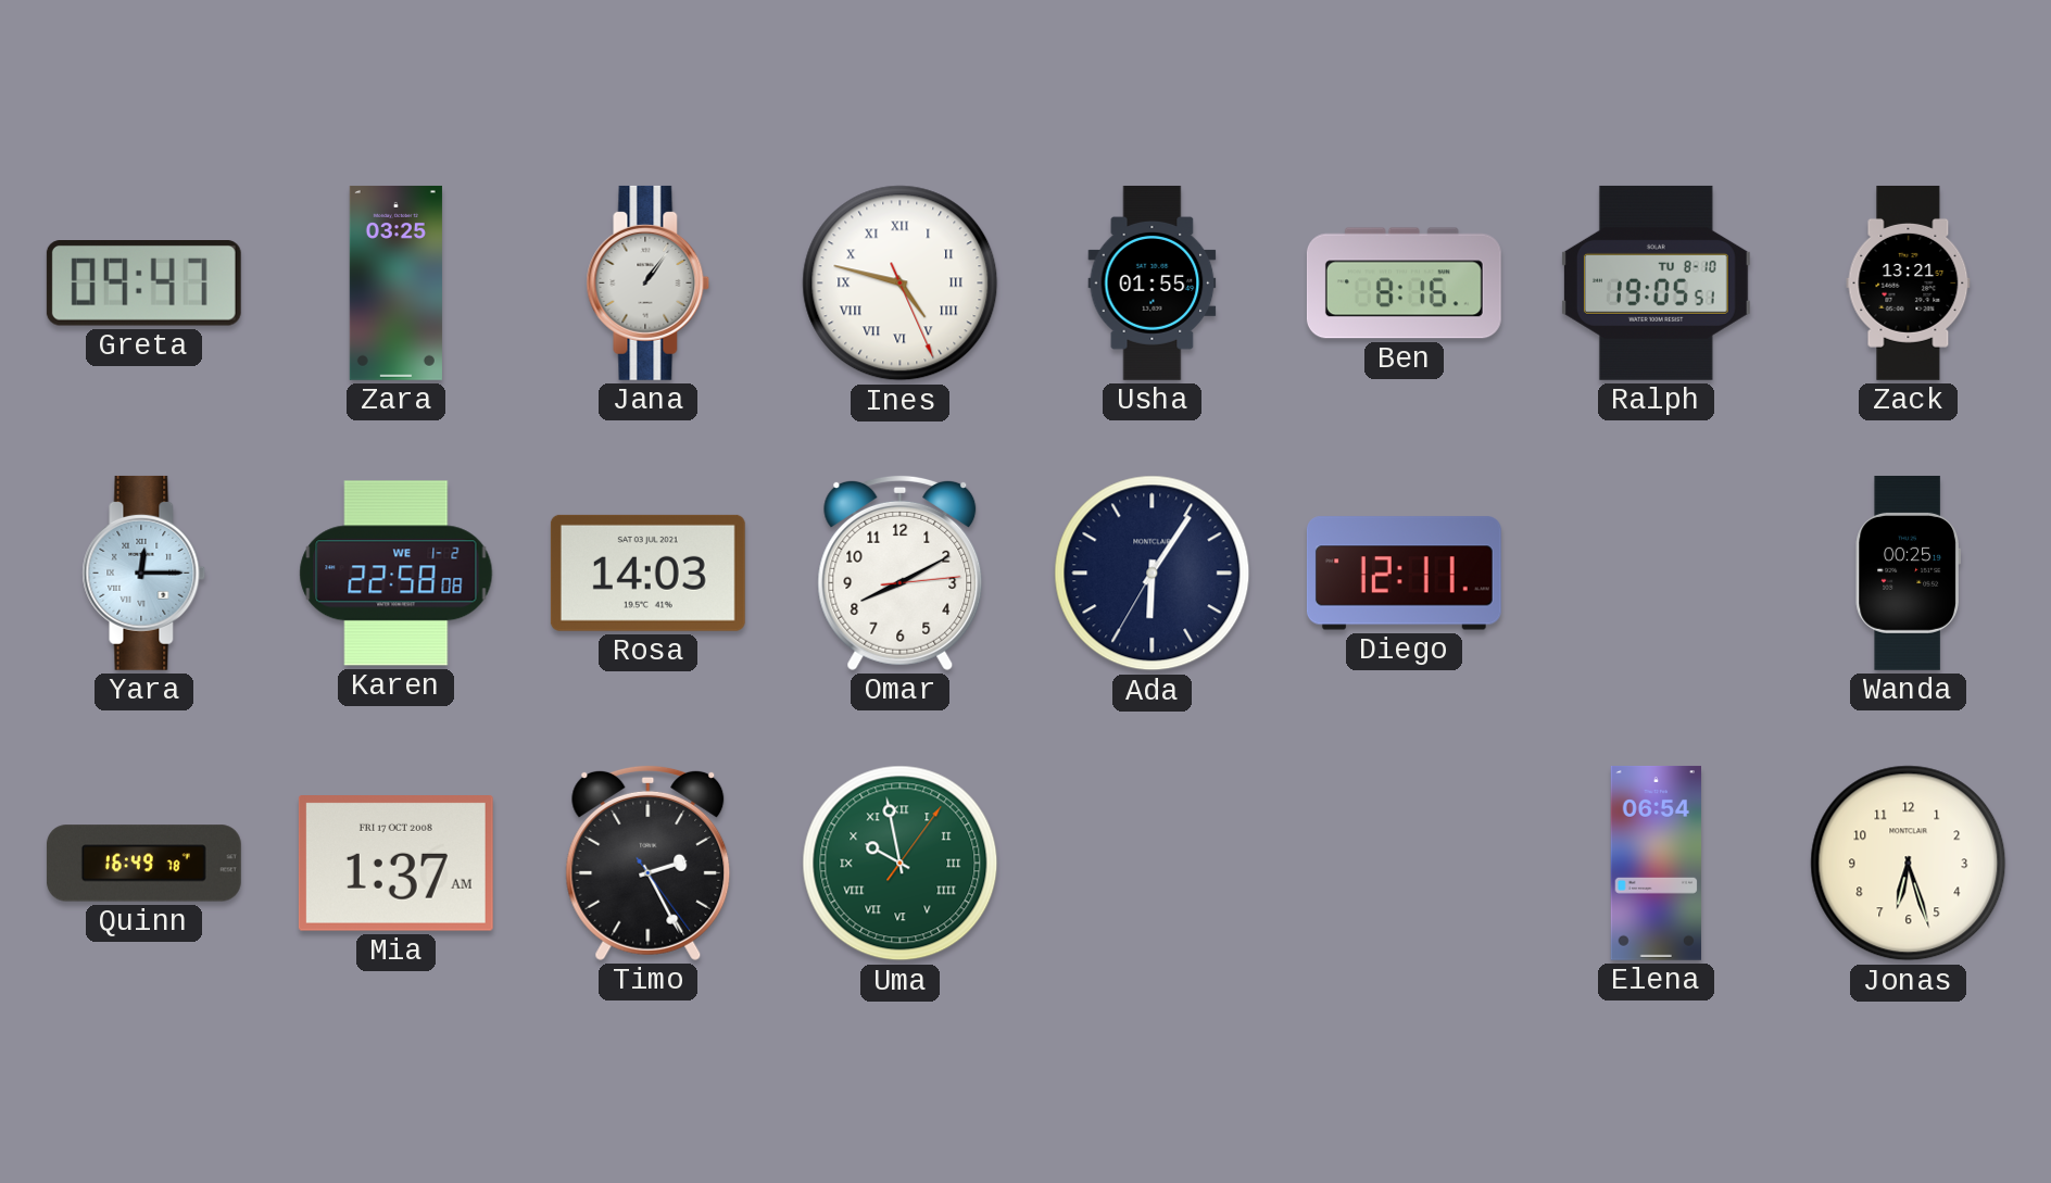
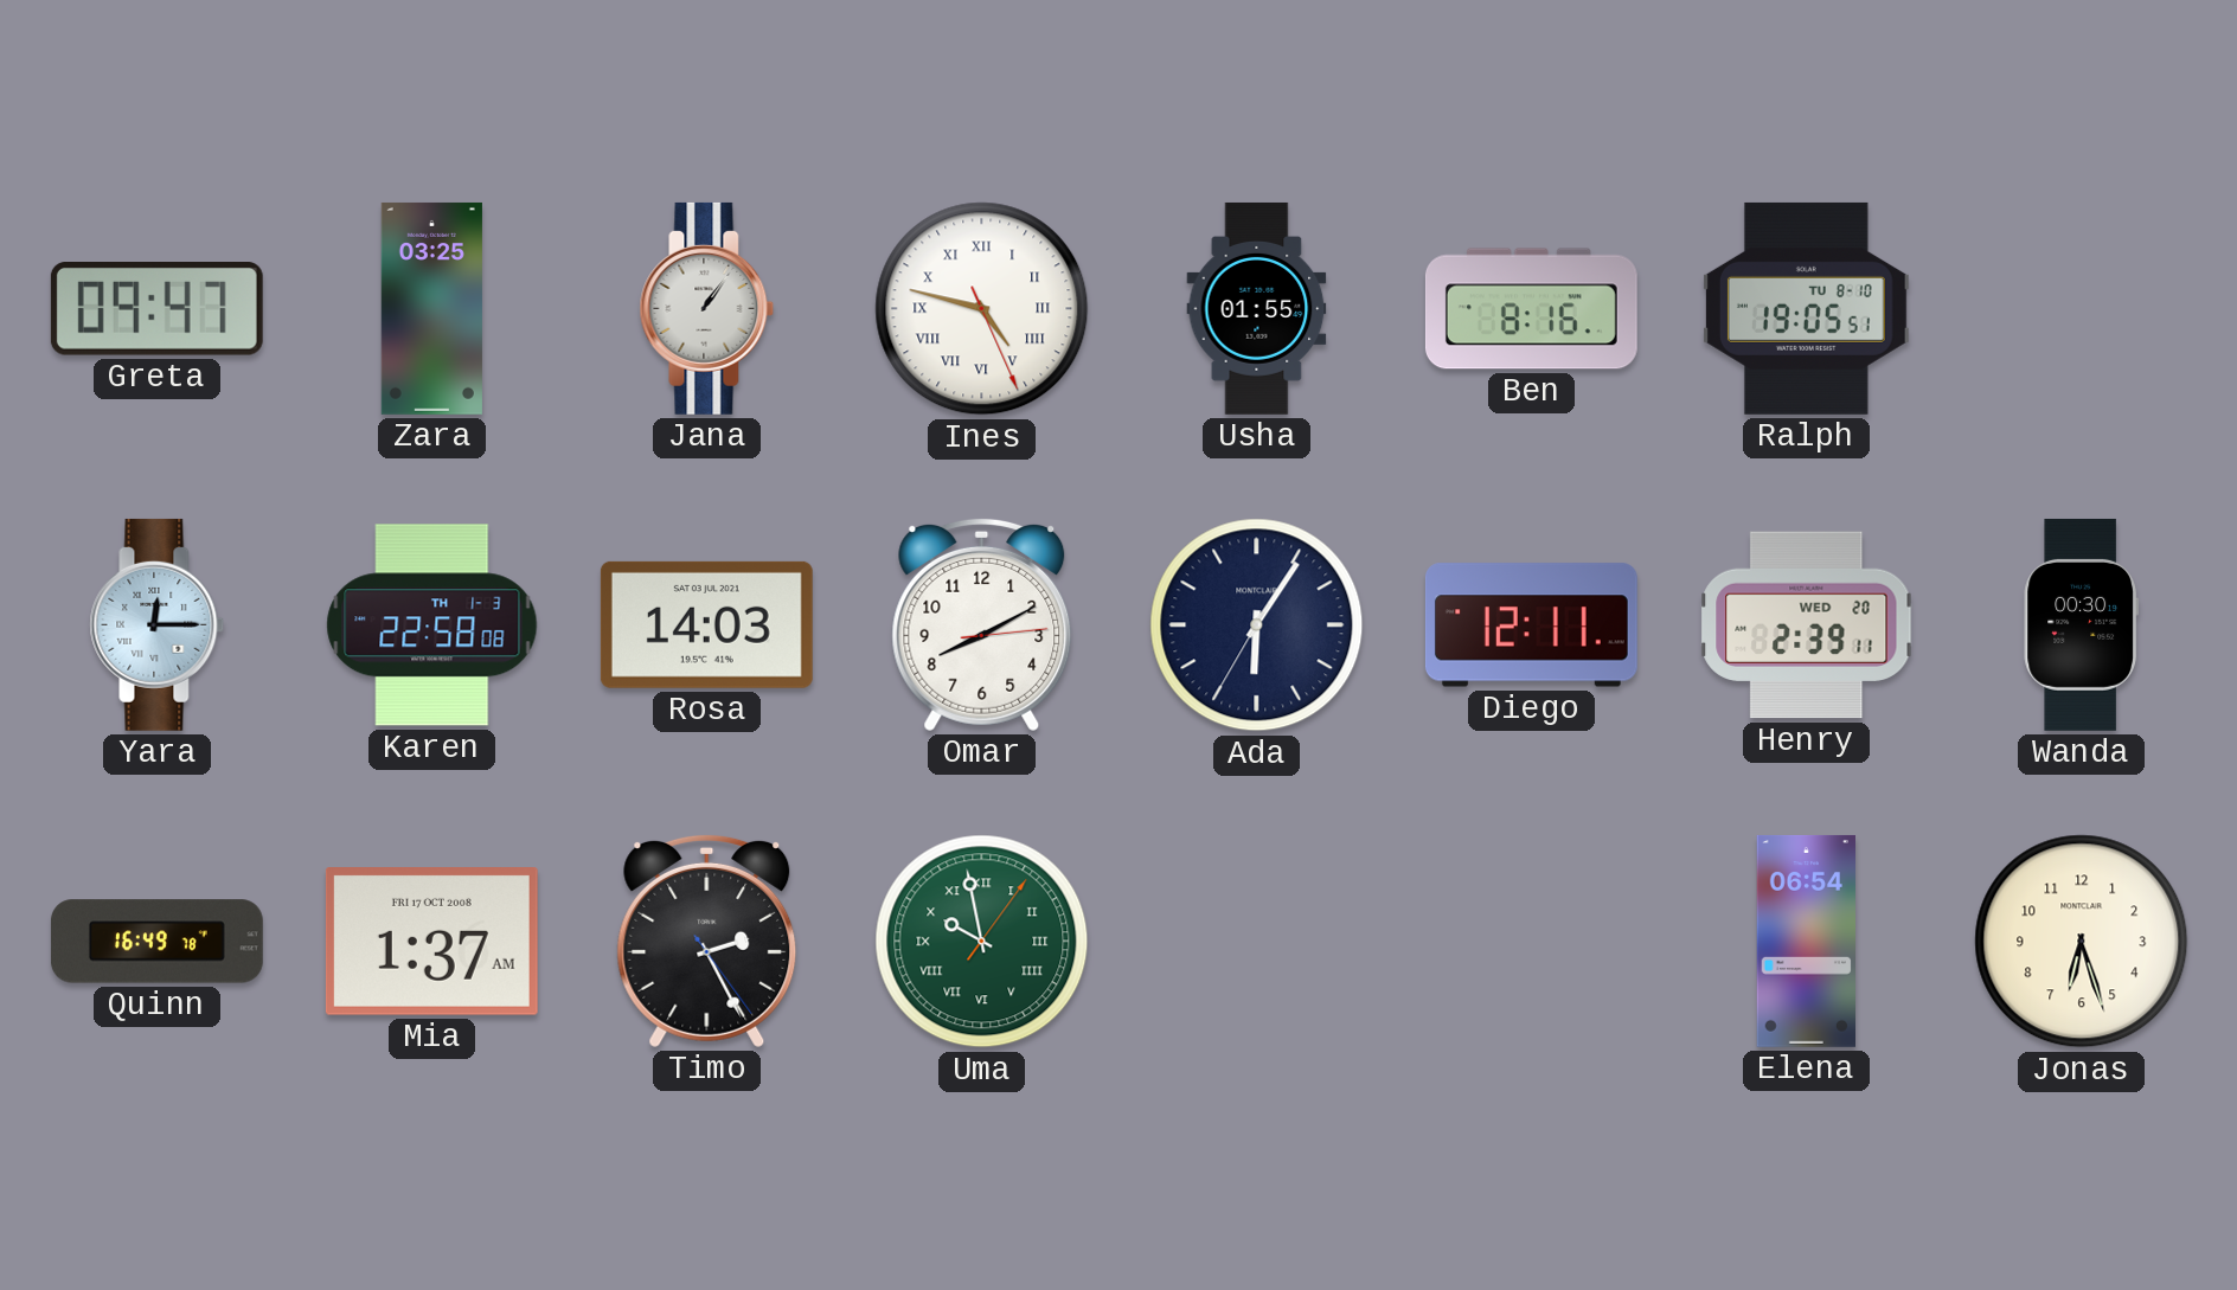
Zack: 13:21 -> none
Karen date: WE 1-2 -> TH 1-3
Henry: none -> 2:39
Wanda: 00:25 -> 00:30
